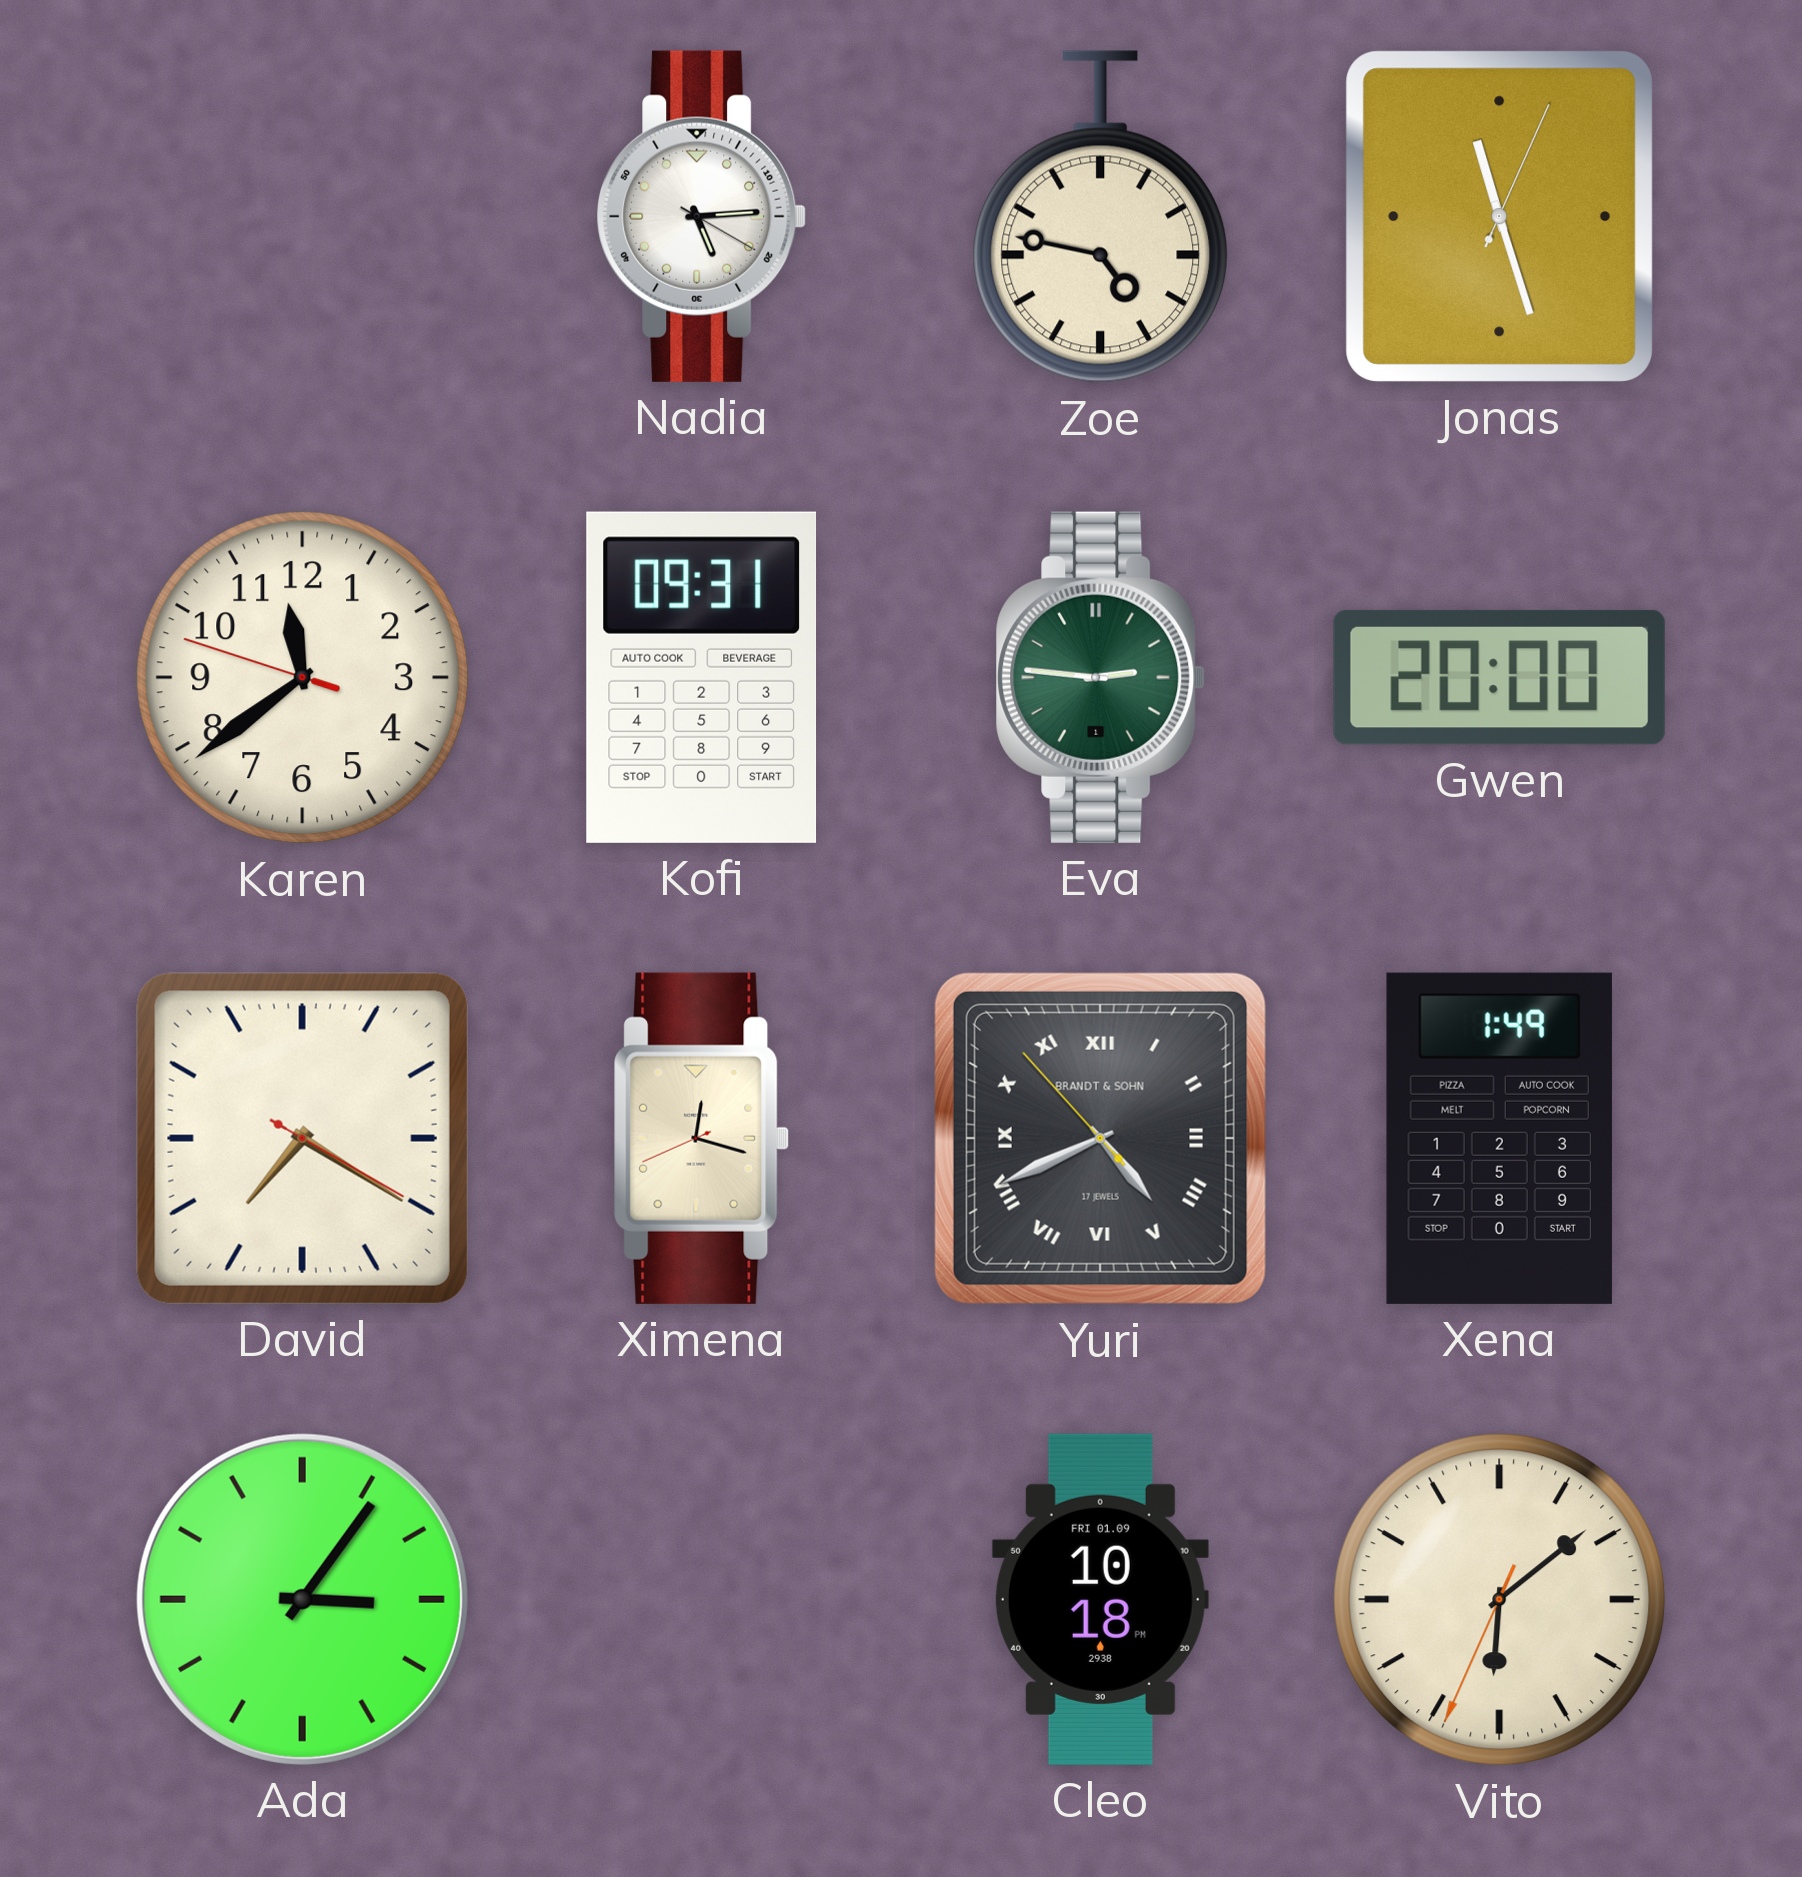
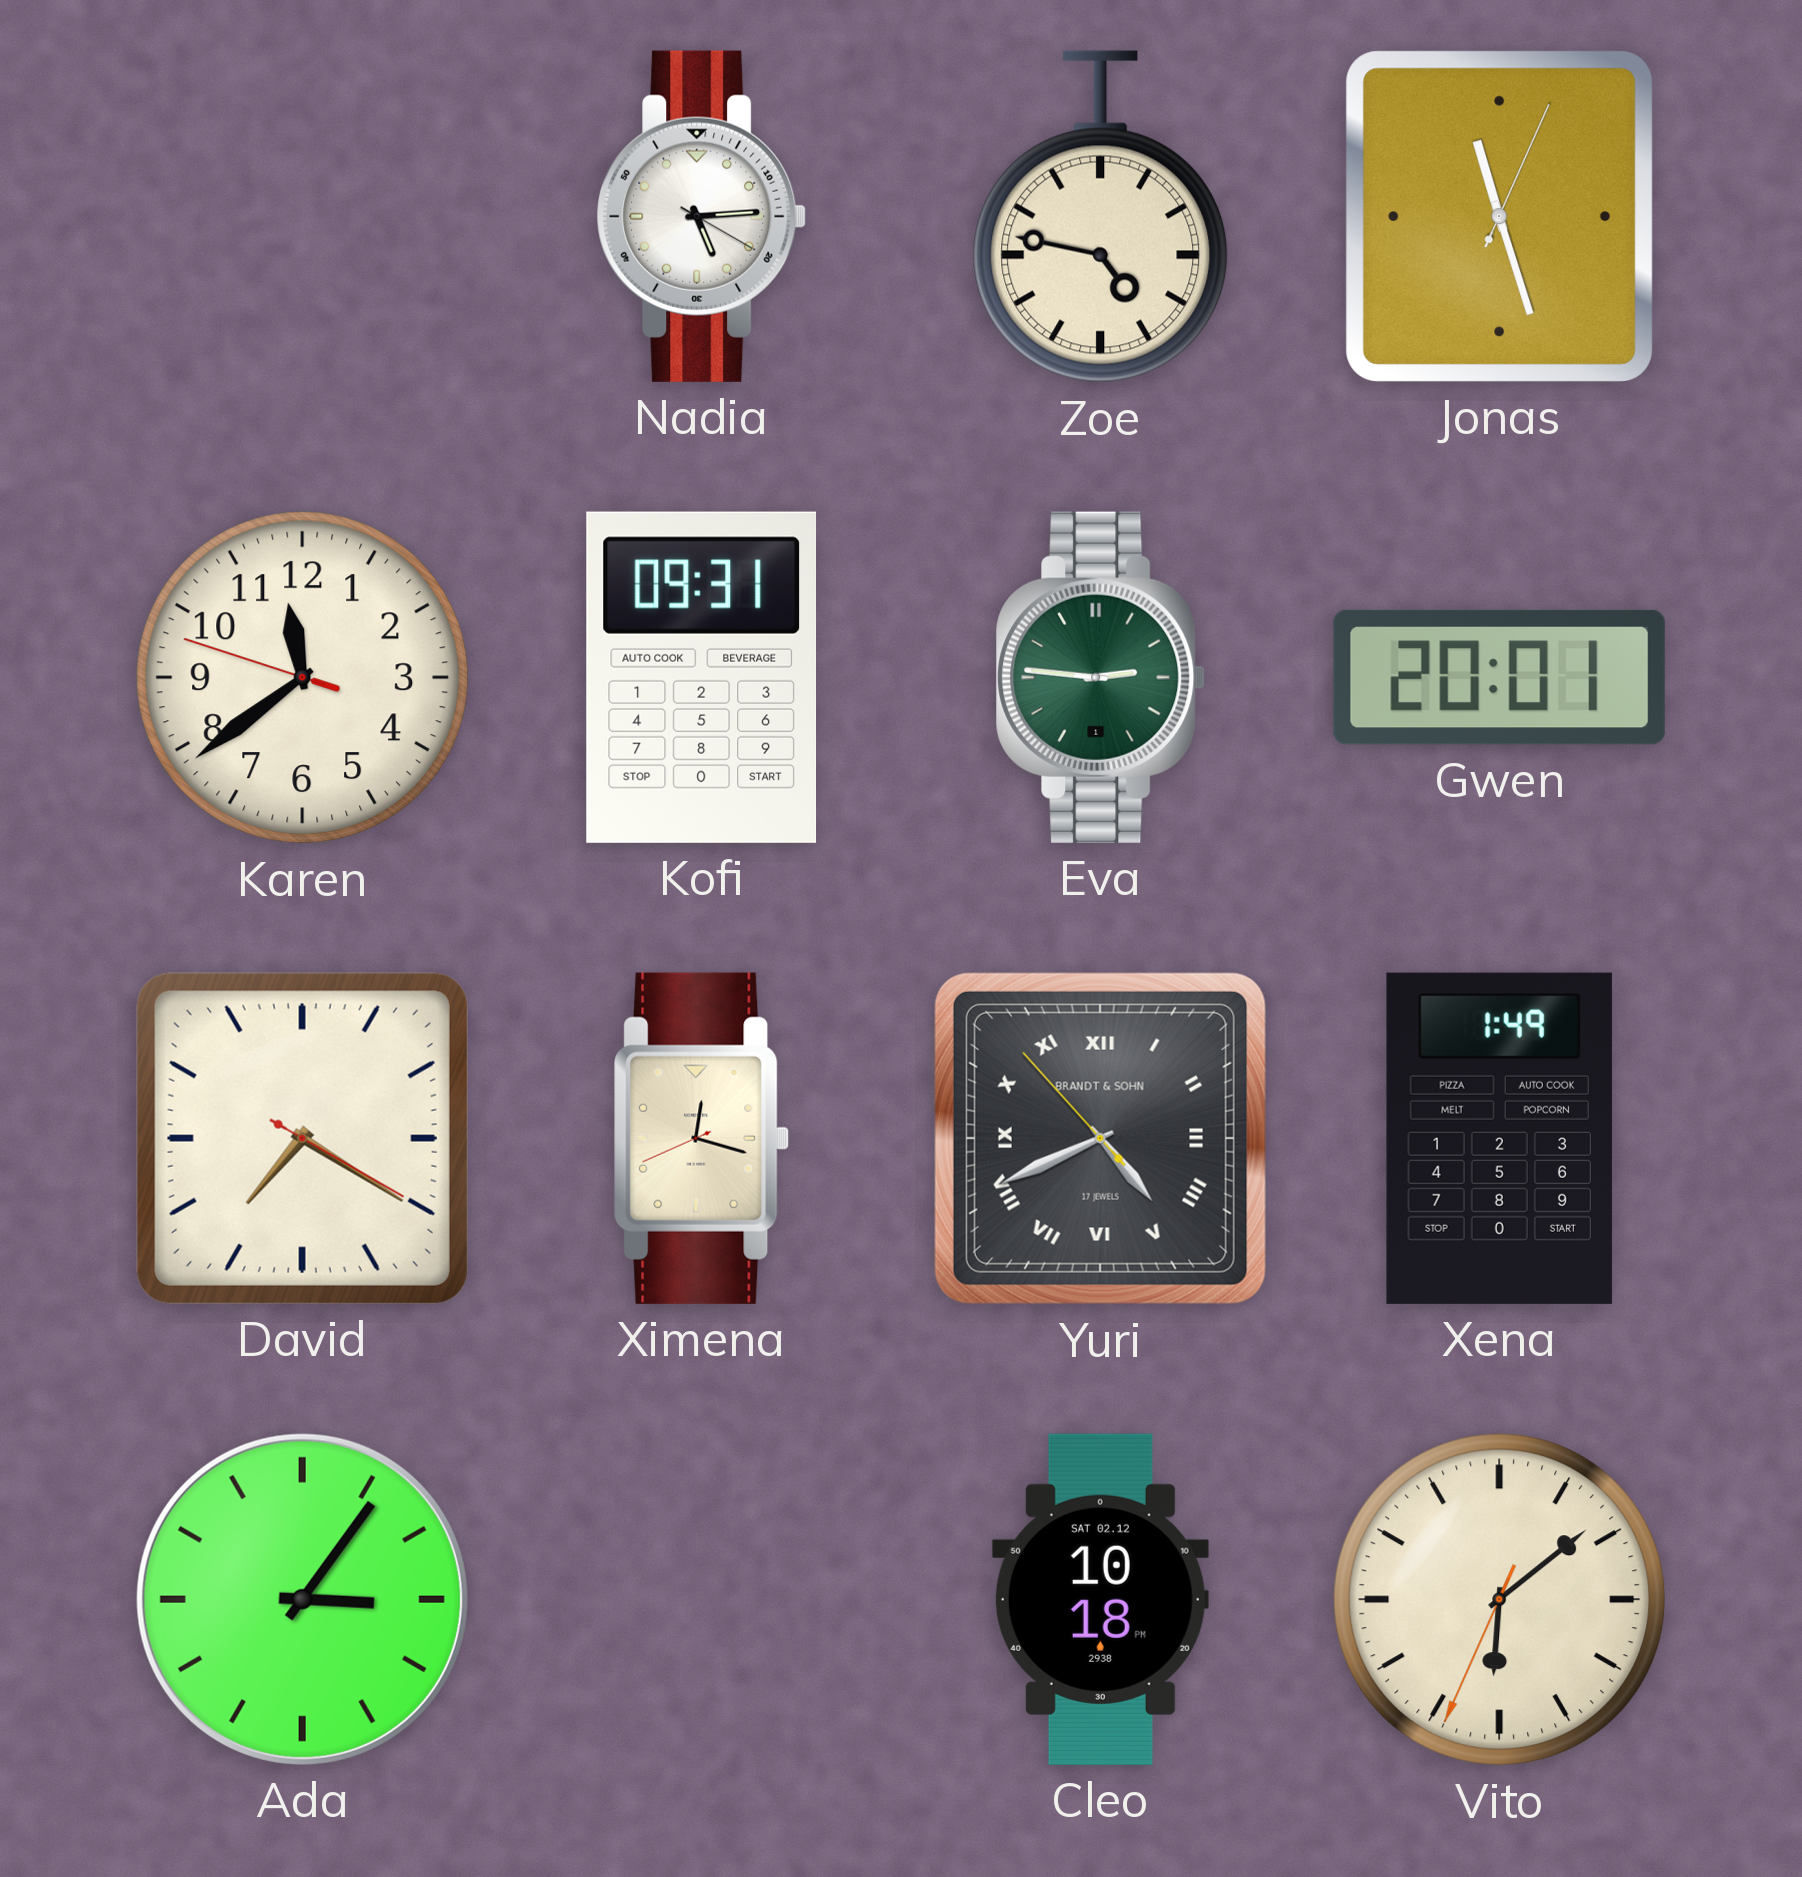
Gwen: 20:00 -> 20:01
Cleo date: FRI 01.09 -> SAT 02.12
